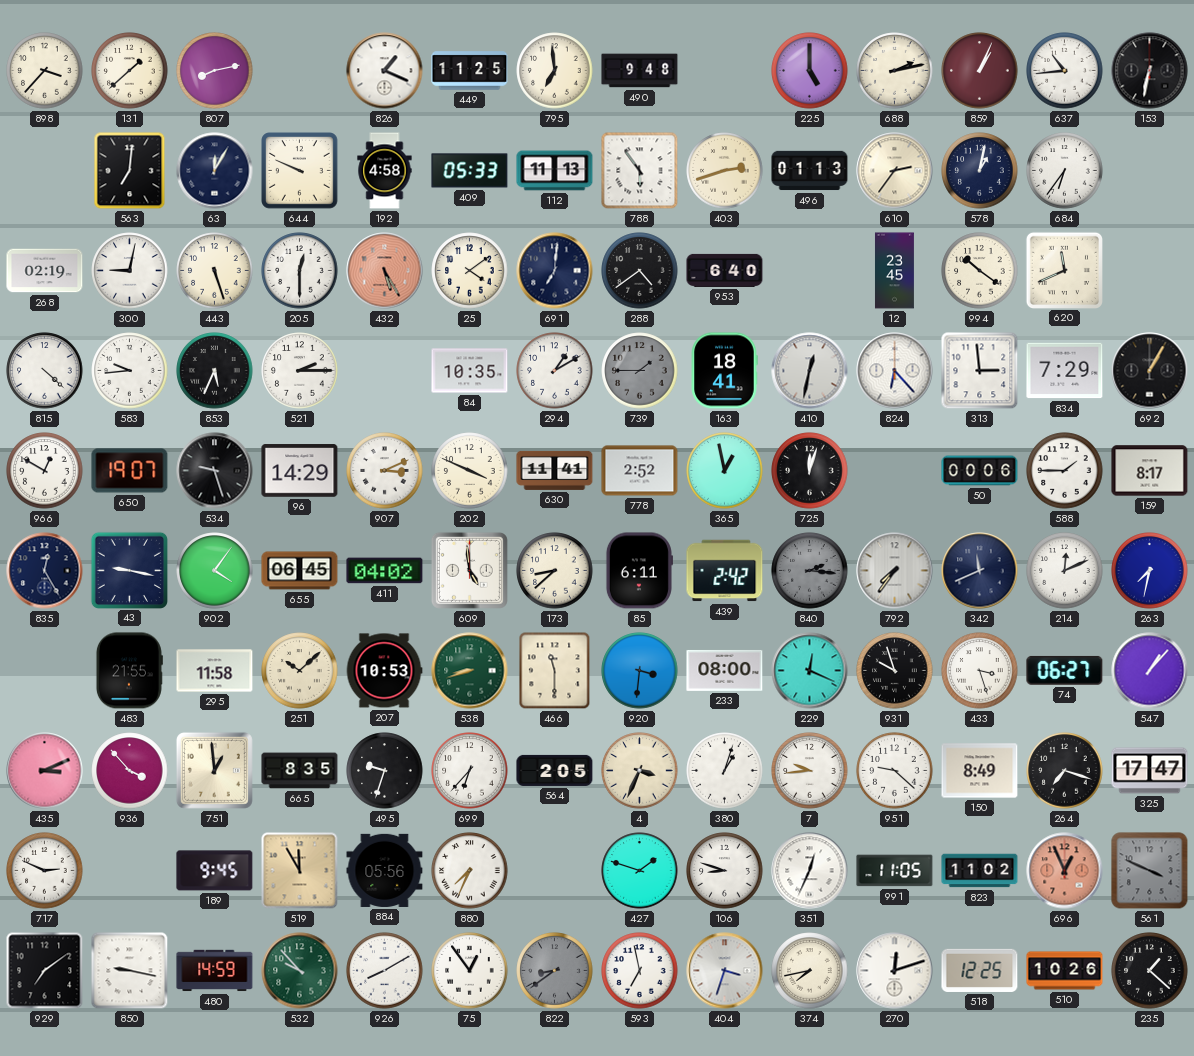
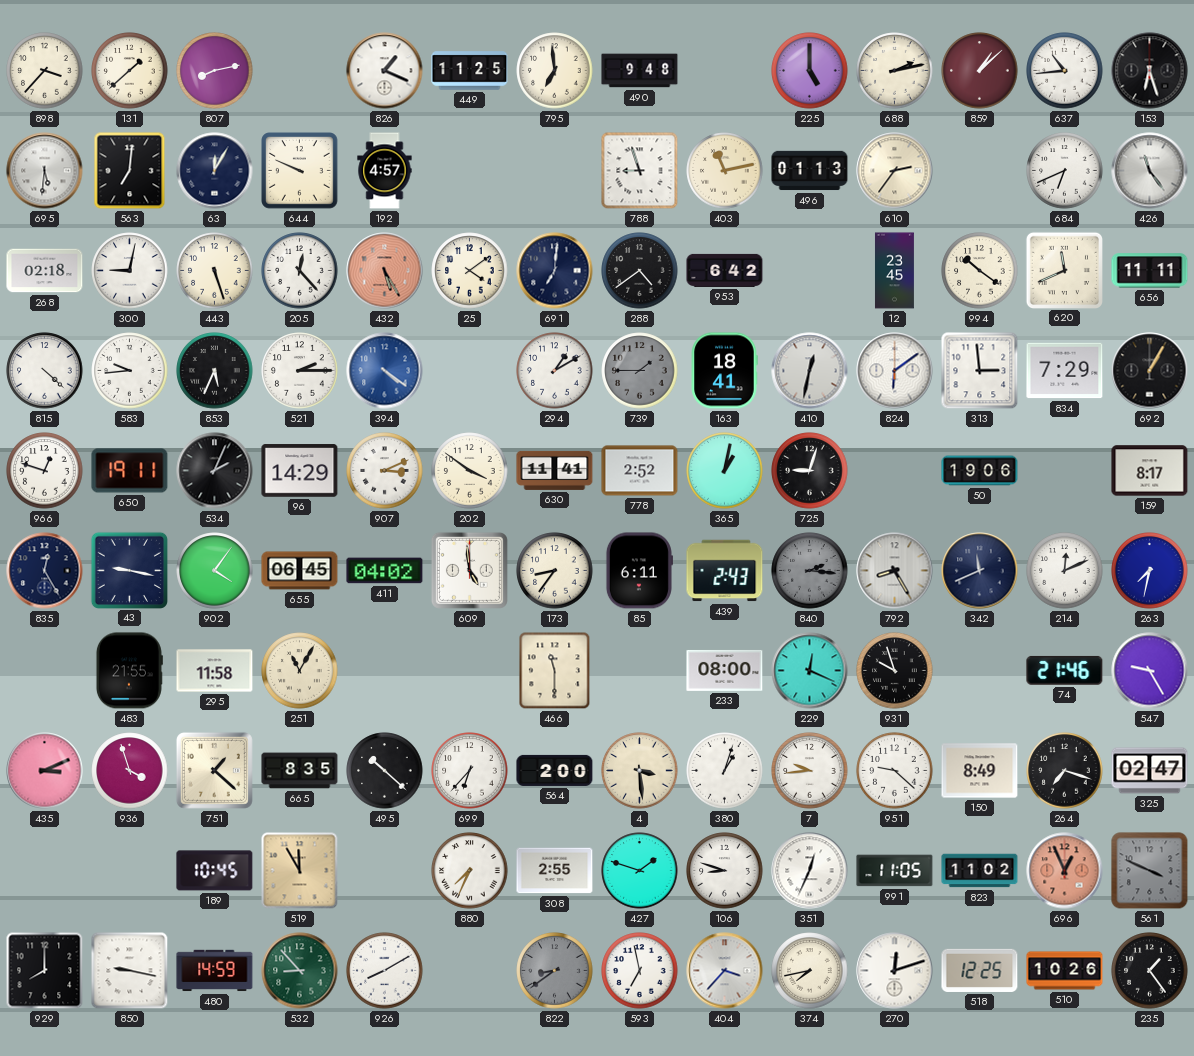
859: 1:04 -> 1:08
153: 6:32 -> 6:27
695: none -> 5:31
192: 4:58 -> 4:57
409: 05:33 -> none
112: 11:13 -> none
788: 5:54 -> 8:57
403: 2:42 -> 11:13
578: 1:02 -> none
684: 6:36 -> 6:41
426: none -> 11:24
268: 02:19 -> 02:18
205: 12:30 -> 12:23
953: 6:40 -> 6:42
656: none -> 11:11
394: none -> 4:21
84: 10:35 -> none
824: 6:23 -> 6:09
966: 12:50 -> 12:48
650: 19:07 -> 19:11
534: 9:27 -> 2:04
202: 3:49 -> 3:51
365: 12:58 -> 1:02
725: 12:03 -> 9:03
50: 00:06 -> 19:06
588: 1:45 -> none
173: 8:38 -> 8:36
439: 2:42 -> 2:43
792: 7:36 -> 8:25
251: 10:08 -> 11:05
207: 10:53 -> none
538: 8:42 -> none
920: 3:31 -> none
433: 3:27 -> none
74: 06:27 -> 21:46
547: 1:07 -> 9:25
936: 3:53 -> 3:57
751: 12:59 -> 1:22
495: 9:33 -> 10:22
564: 2:05 -> 2:00
4: 3:34 -> 3:29
325: 17:47 -> 02:47
717: 2:49 -> none
189: 9:45 -> 10:45
884: 05:56 -> none
308: none -> 2:55
929: 7:09 -> 8:00
532: 9:53 -> 8:53
75: 12:54 -> none
404: 3:33 -> 3:37
235: 1:22 -> 1:24
